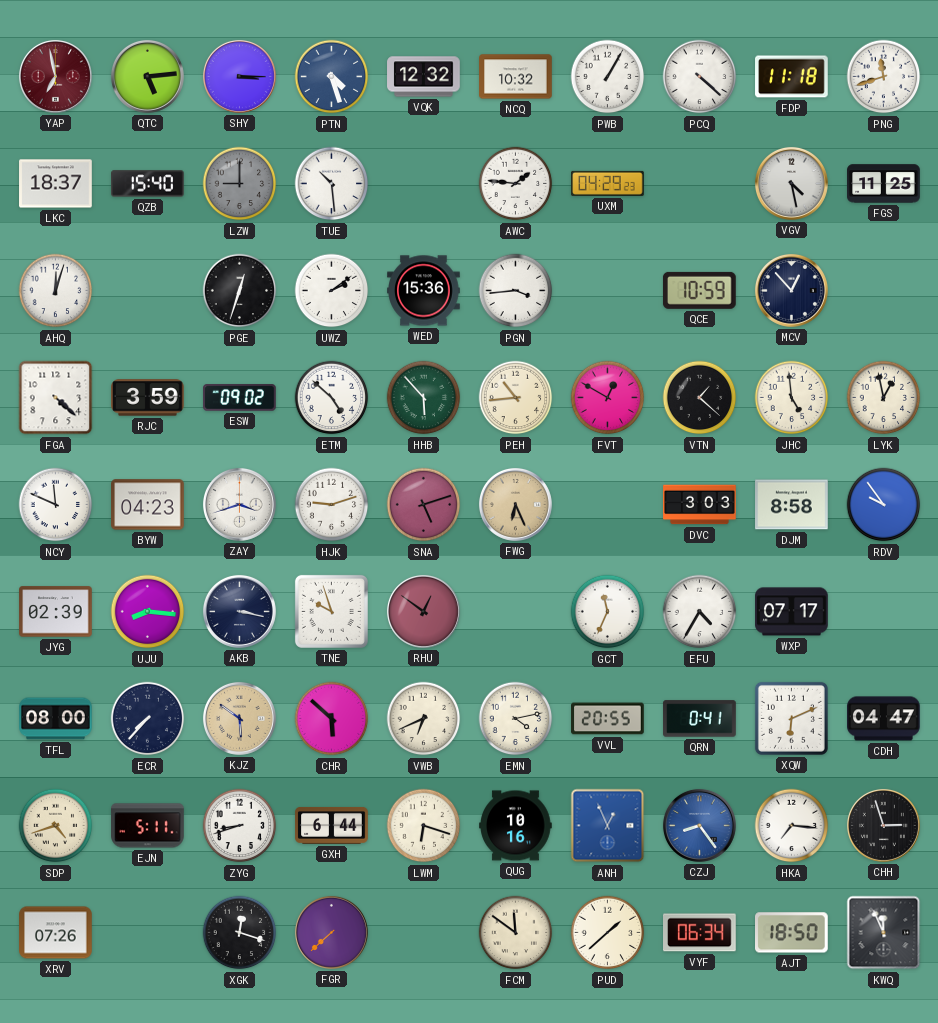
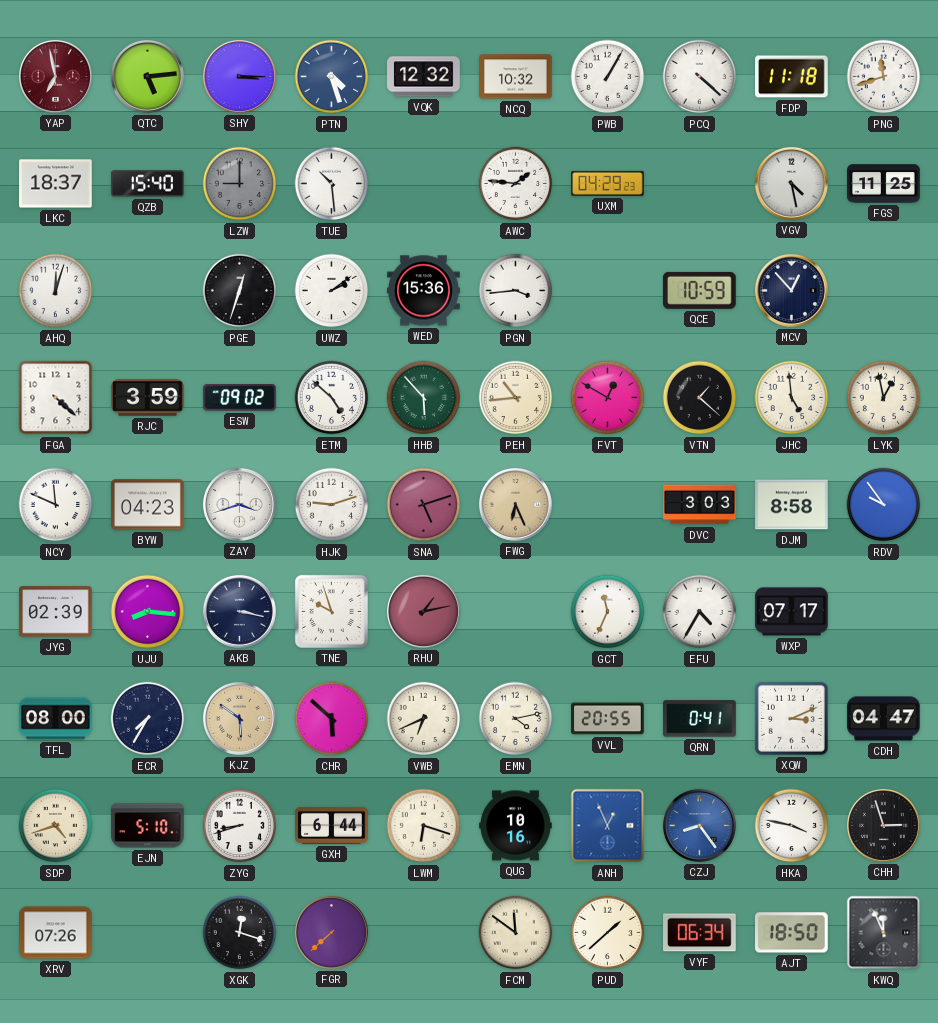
RHU: 12:51 -> 1:13
ECR: 7:37 -> 7:35
XQW: 6:11 -> 3:11
EJN: 5:11 -> 5:10
HKA: 7:16 -> 3:47
